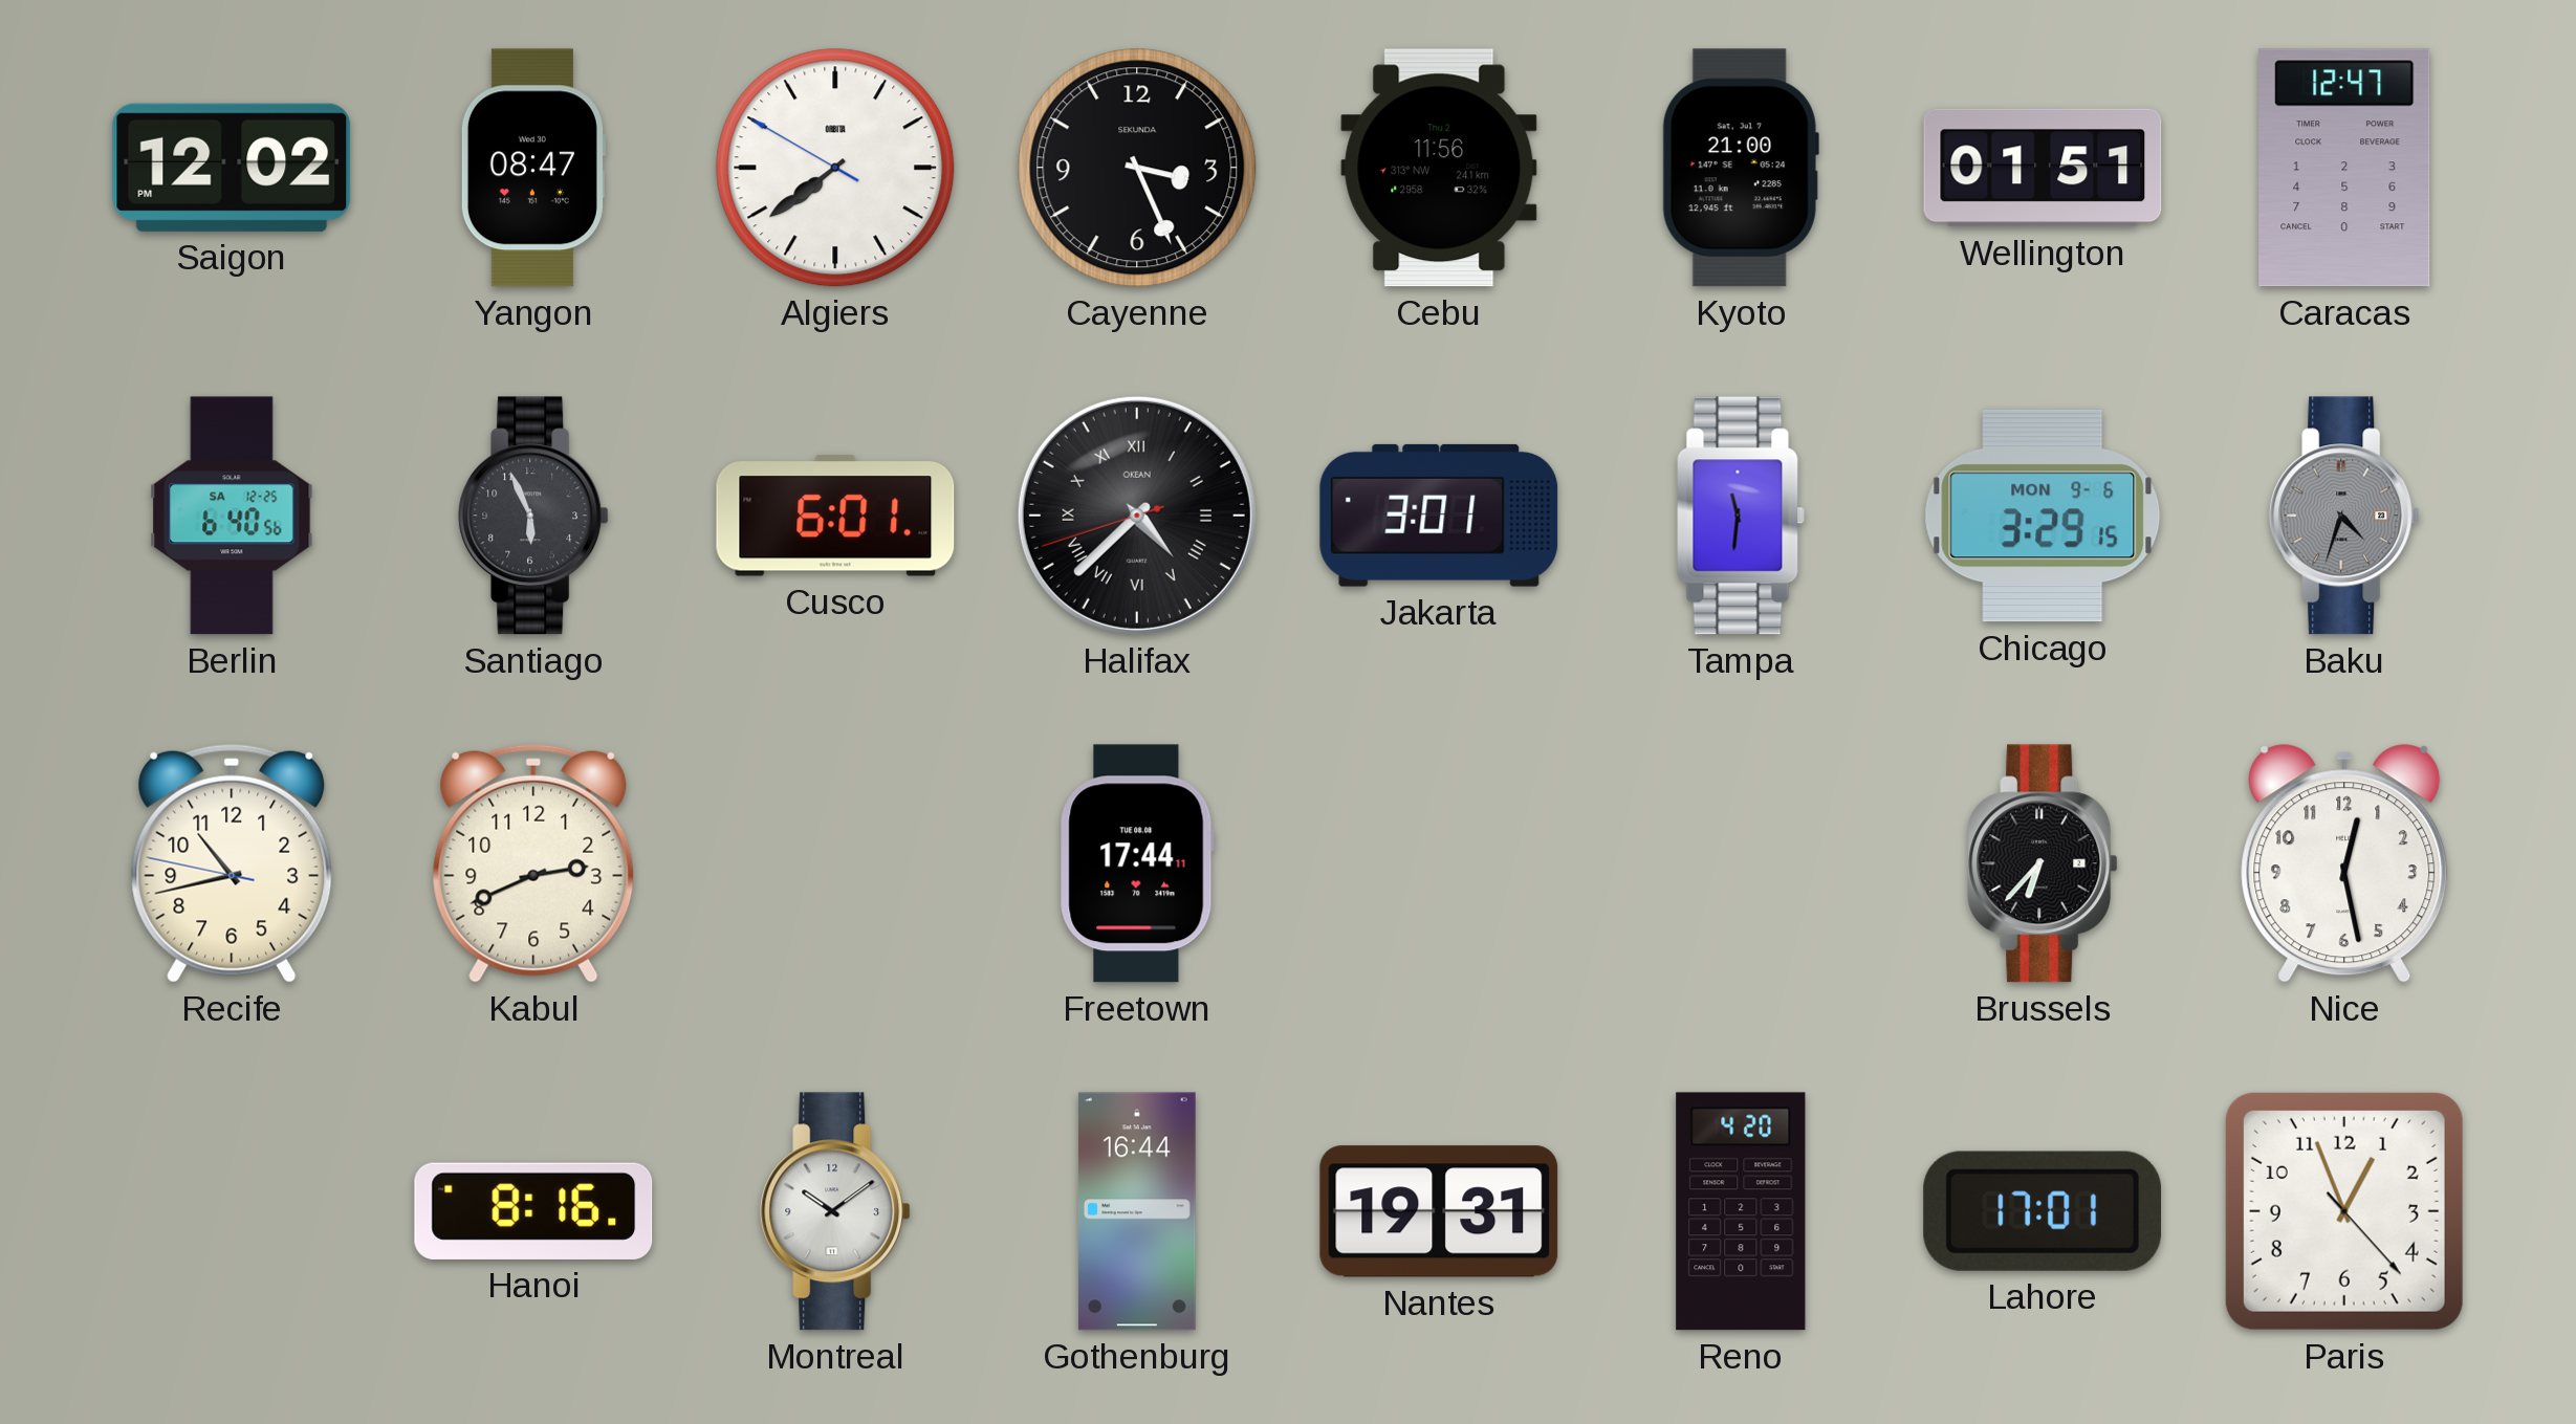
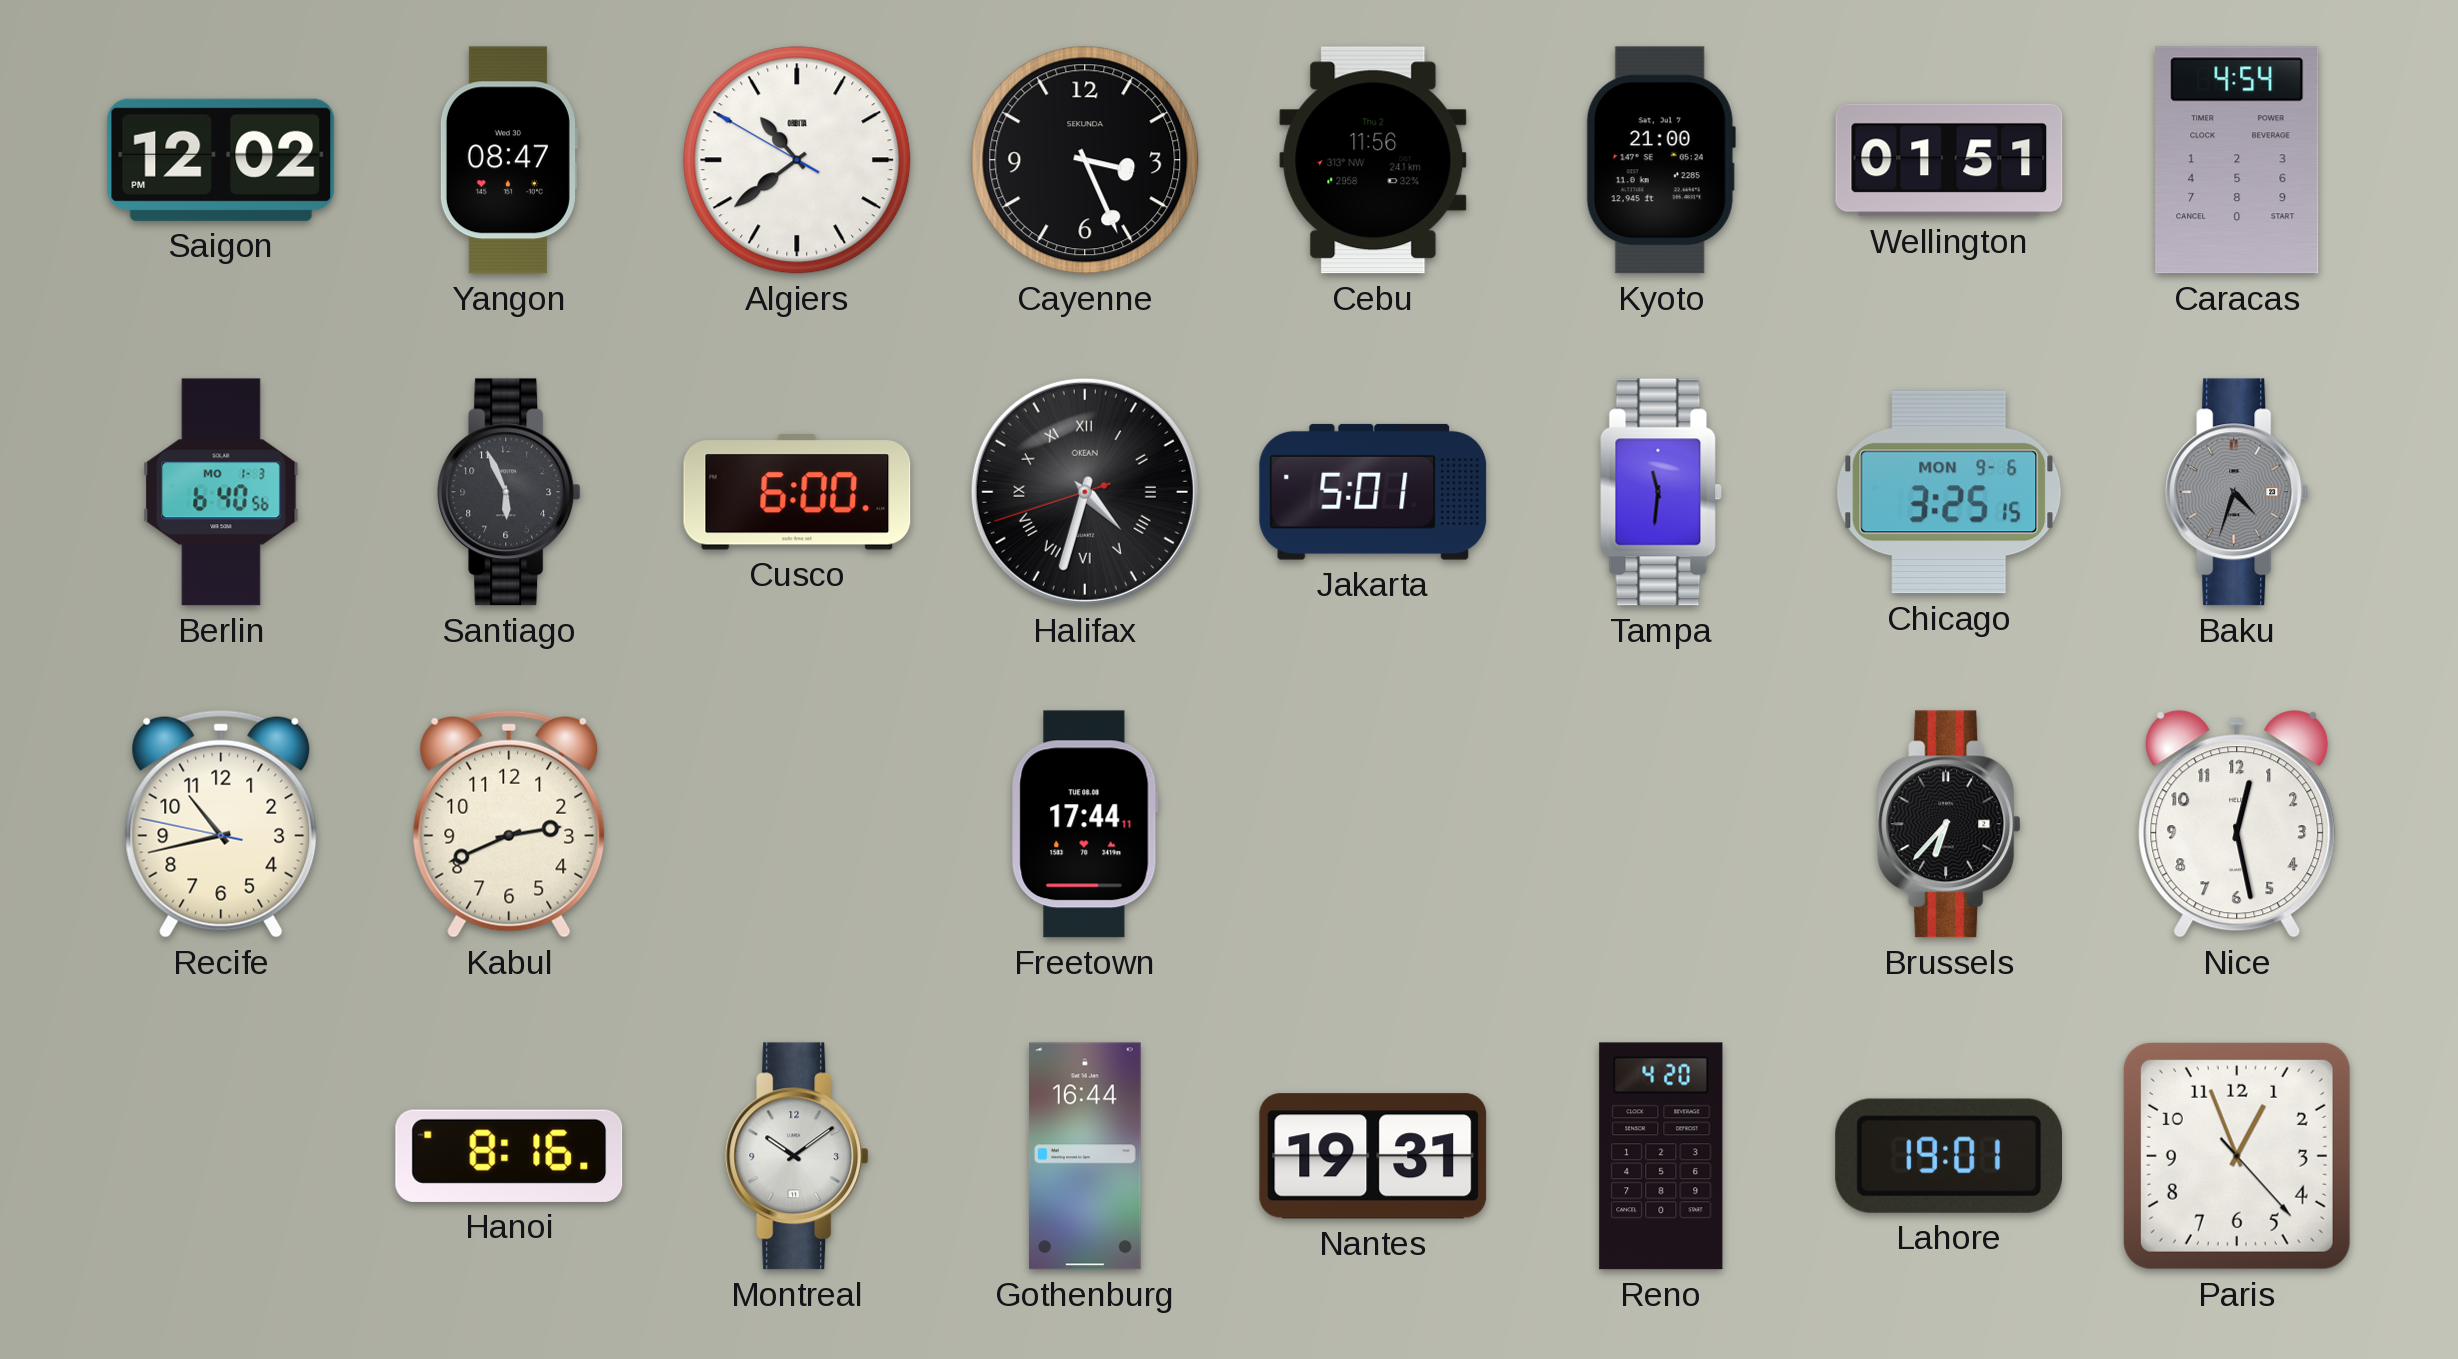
Algiers: 7:38 -> 10:38
Caracas: 12:47 -> 4:54
Berlin date: SA 12-25 -> MO 1-3
Cusco: 6:01 -> 6:00
Halifax: 4:37 -> 4:32
Jakarta: 3:01 -> 5:01
Chicago: 3:29 -> 3:25
Lahore: 17:01 -> 19:01
